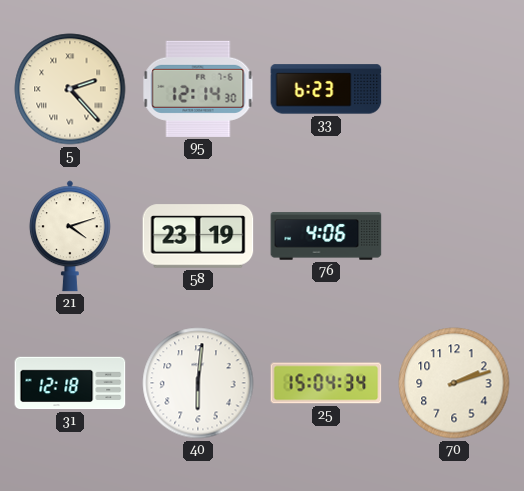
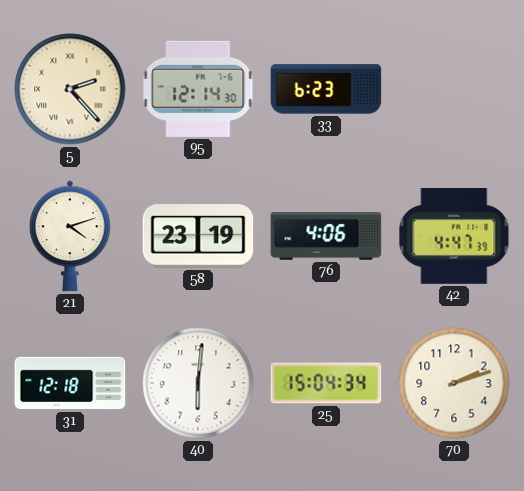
42: none -> 4:47
